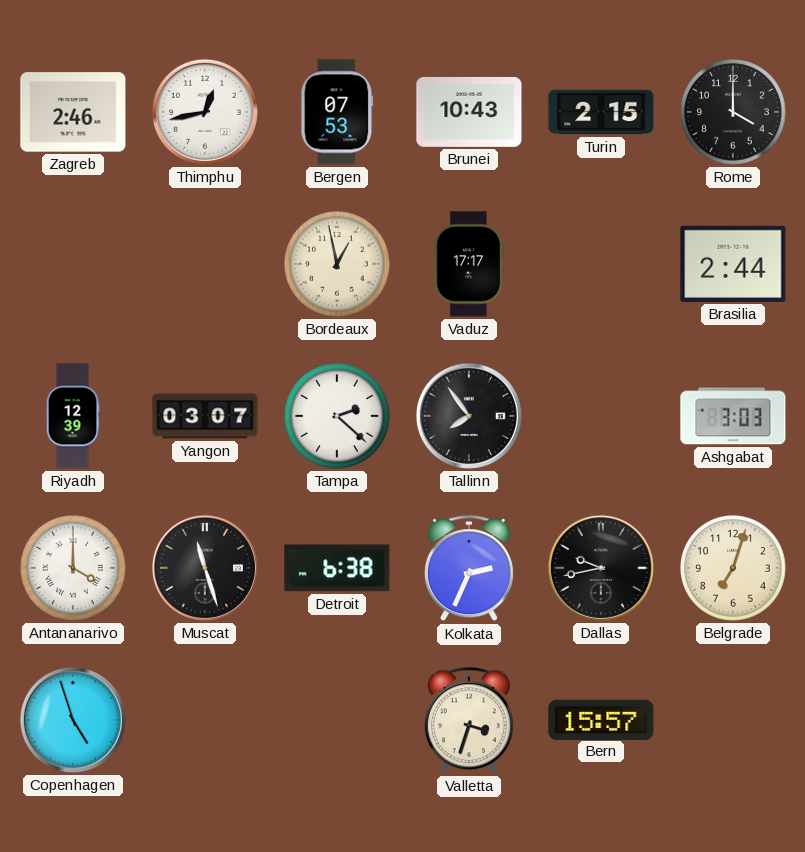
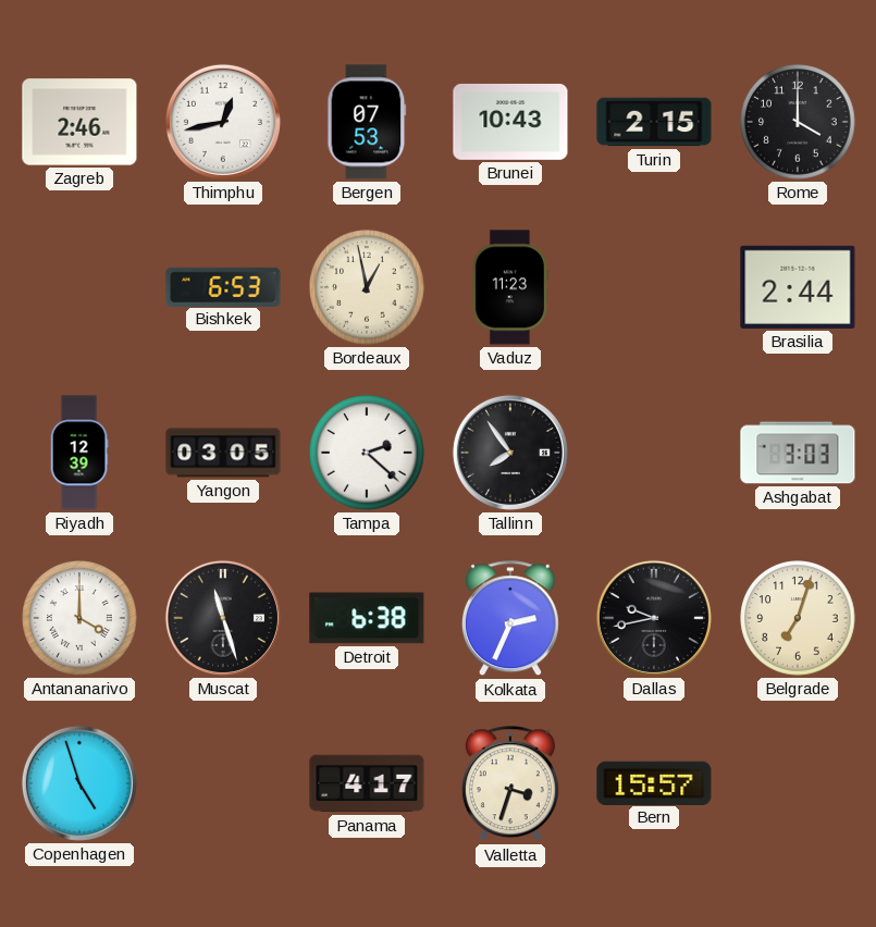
Bishkek: none -> 6:53
Vaduz: 17:17 -> 11:23
Yangon: 03:07 -> 03:05
Panama: none -> 4:17
